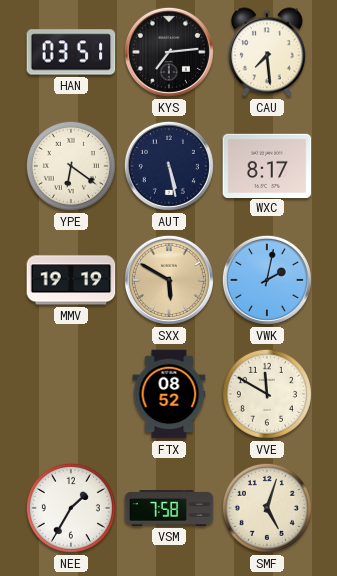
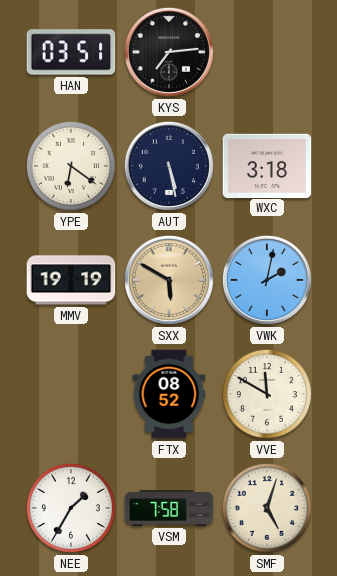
CAU: 7:29 -> none
WXC: 8:17 -> 3:18
